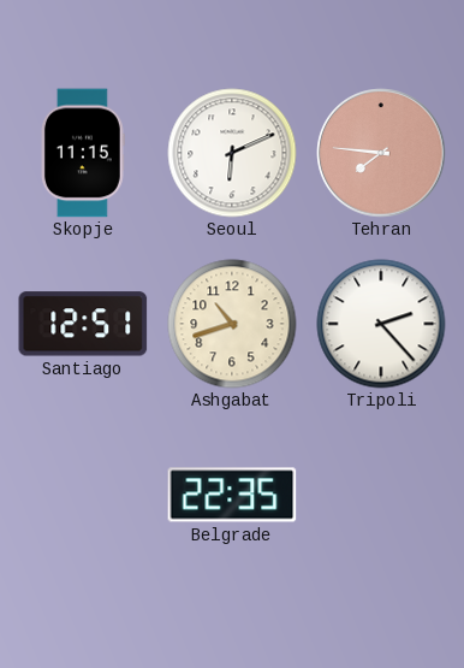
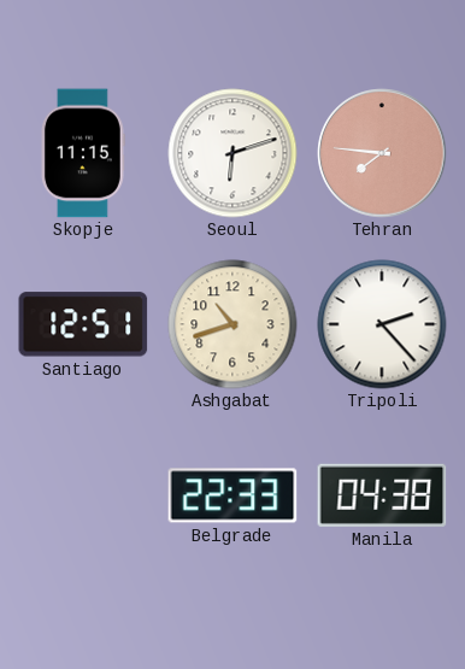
Seoul: 6:11 -> 6:12
Belgrade: 22:35 -> 22:33
Manila: none -> 04:38
